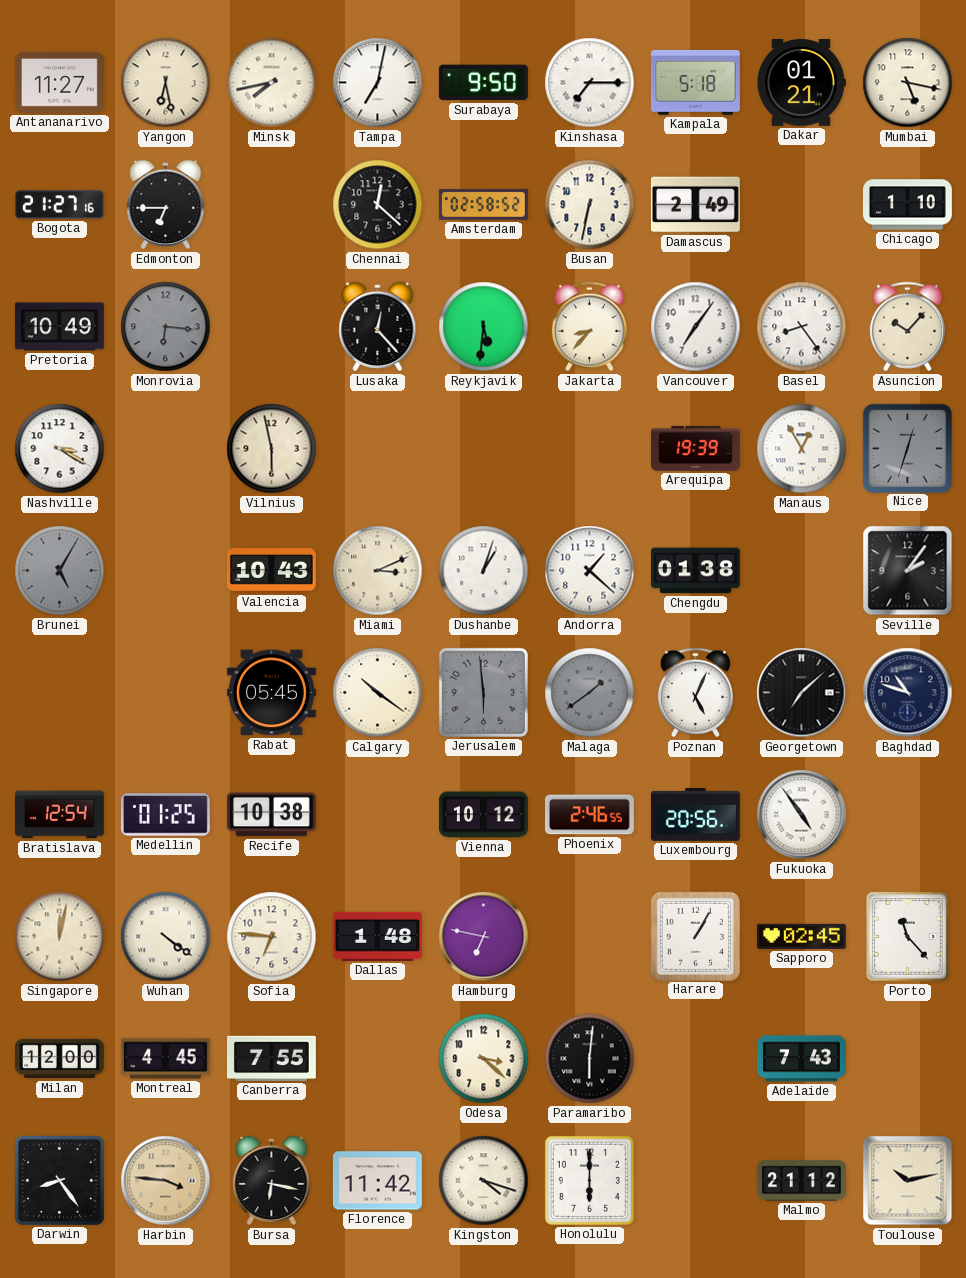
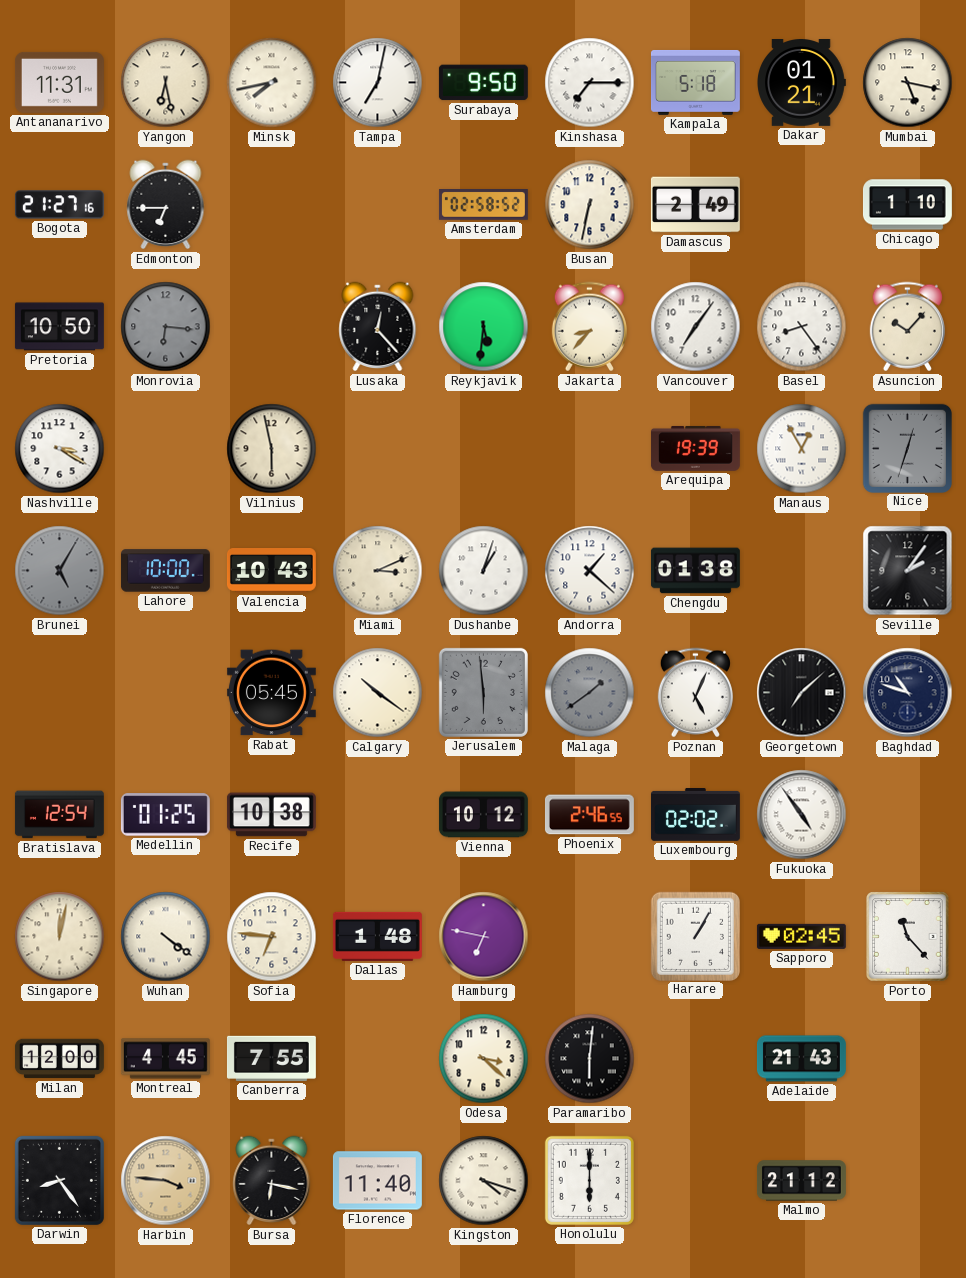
Antananarivo: 11:27 -> 11:31
Chennai: 12:22 -> none
Pretoria: 10:49 -> 10:50
Lahore: none -> 10:00
Luxembourg: 20:56 -> 02:02
Adelaide: 7:43 -> 21:43
Florence: 11:42 -> 11:40
Toulouse: 10:13 -> none
